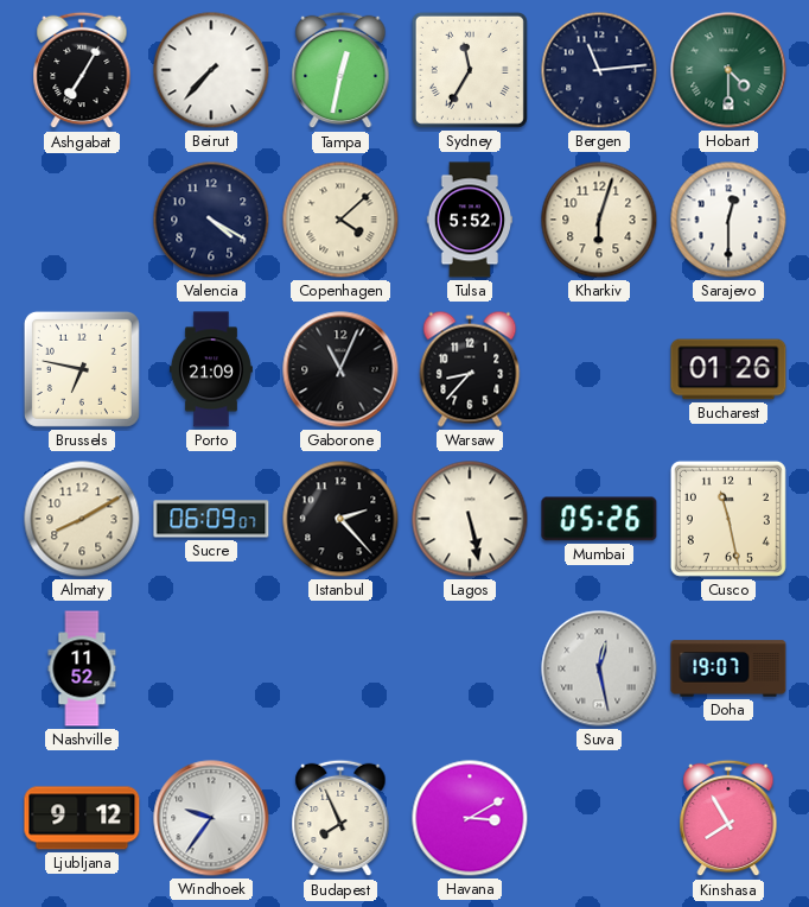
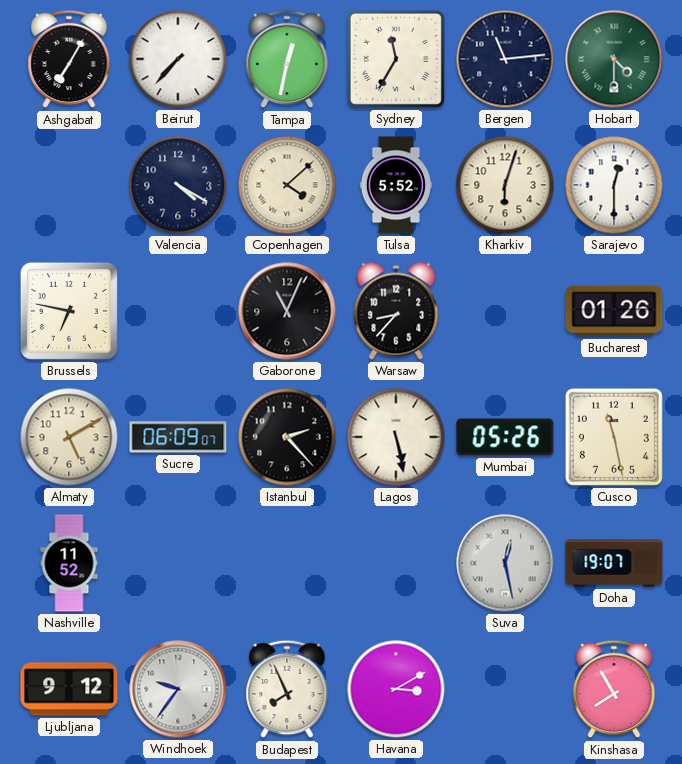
Porto: 21:09 -> none
Almaty: 8:10 -> 5:10
